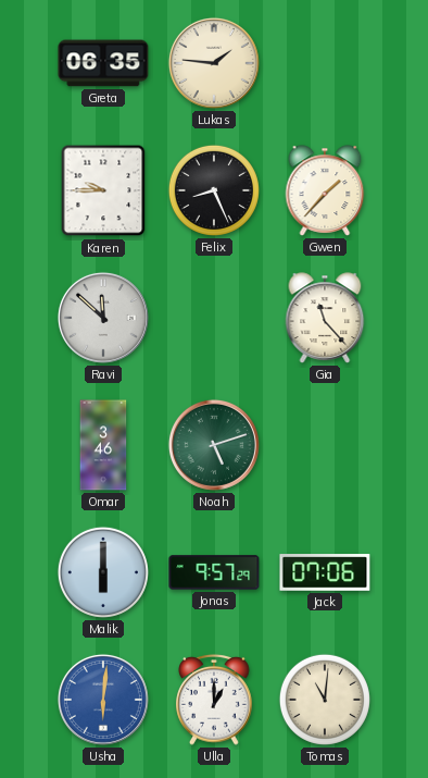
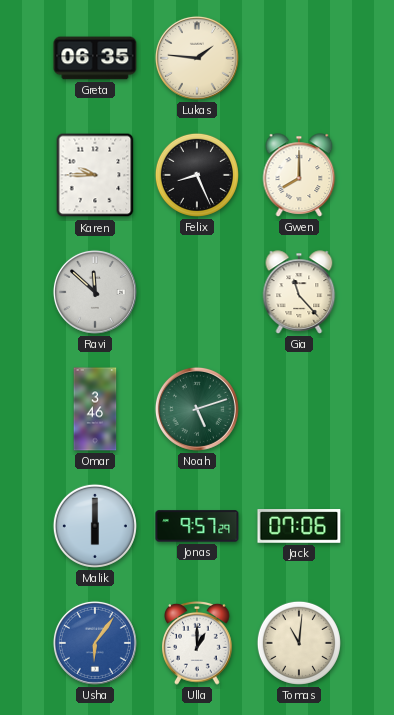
Gwen: 1:37 -> 8:00
Usha: 6:01 -> 6:06
